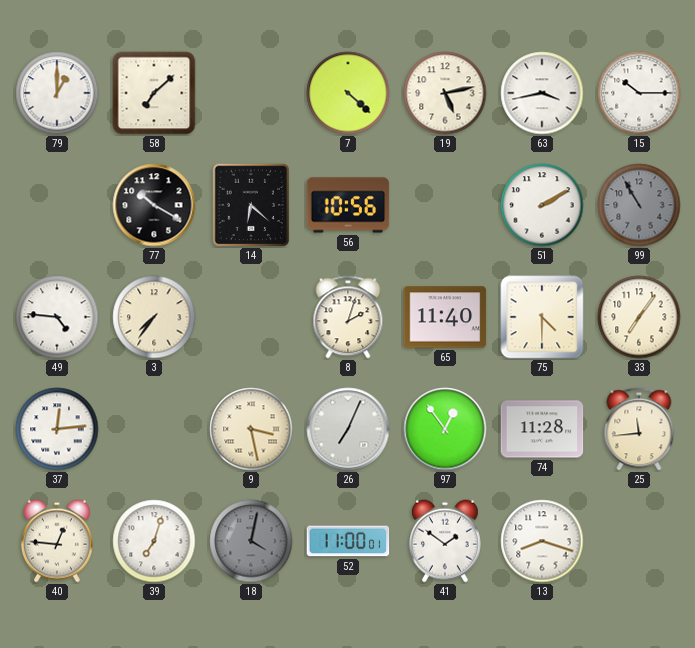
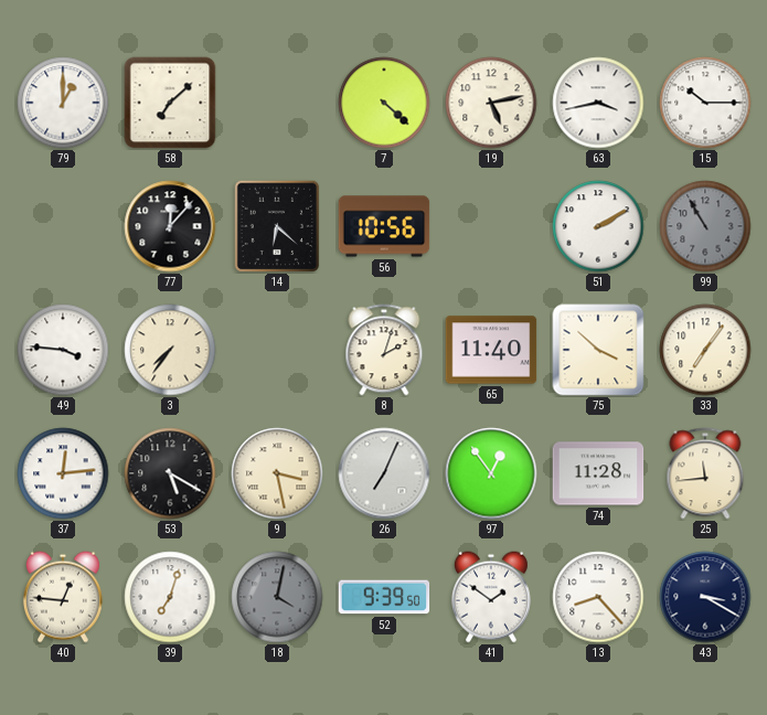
77: 10:20 -> 12:07
49: 4:46 -> 3:46
75: 4:30 -> 3:52
53: none -> 5:20
52: 11:00 -> 9:39
13: 8:18 -> 8:23
43: none -> 3:20
